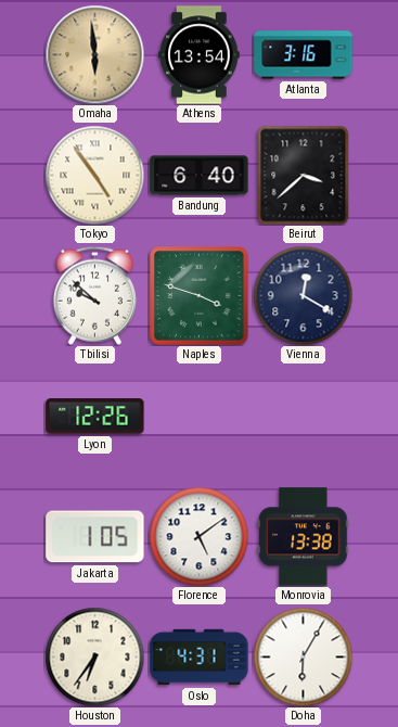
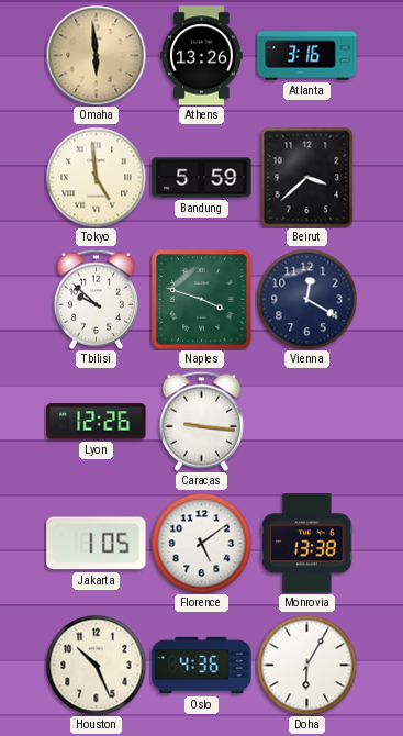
Athens: 13:54 -> 13:26
Tokyo: 4:54 -> 4:59
Bandung: 6:40 -> 5:59
Caracas: none -> 9:16
Houston: 6:36 -> 10:26
Oslo: 4:31 -> 4:36
